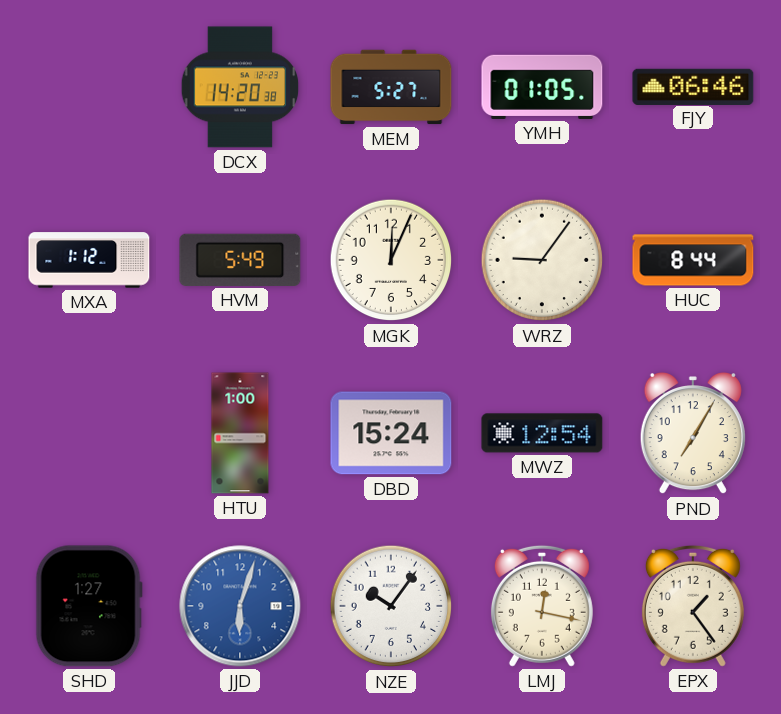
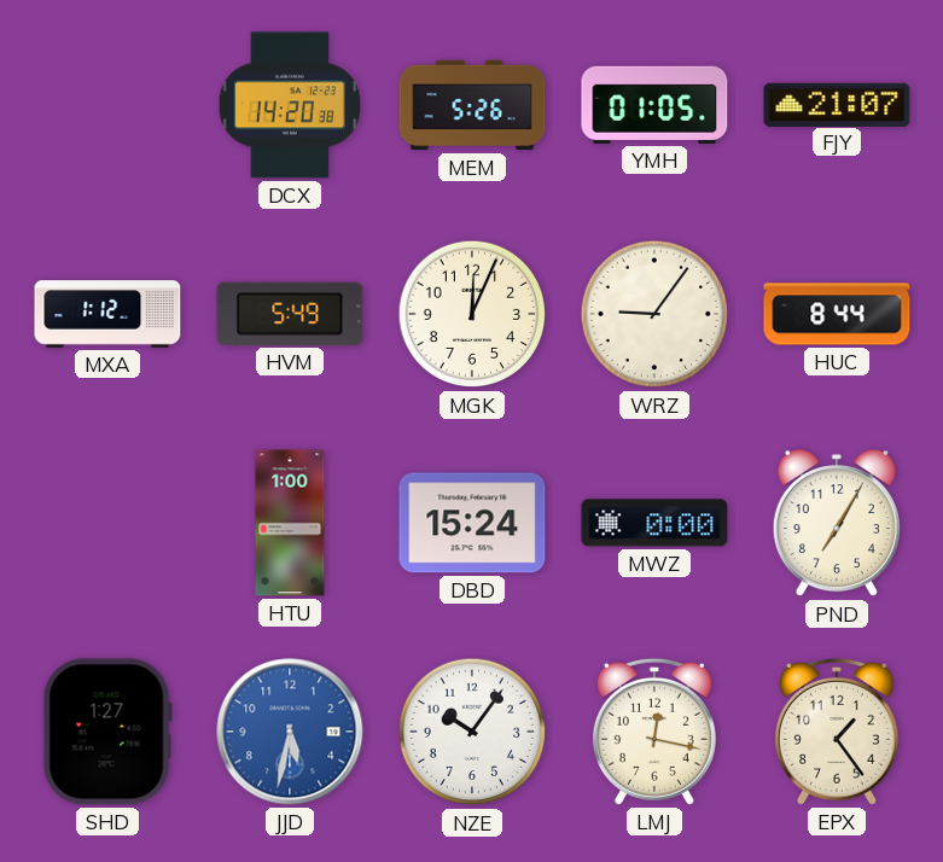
MEM: 5:27 -> 5:26
FJY: 06:46 -> 21:07
MWZ: 12:54 -> 0:00
JJD: 6:03 -> 5:32
